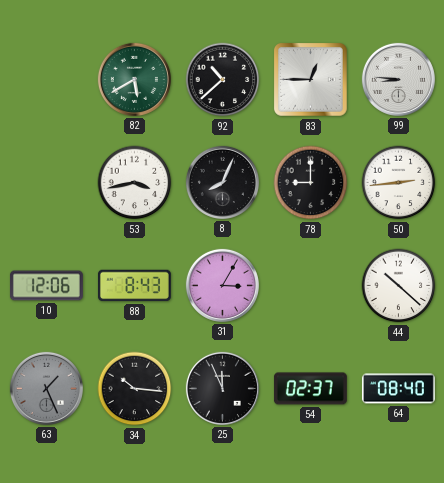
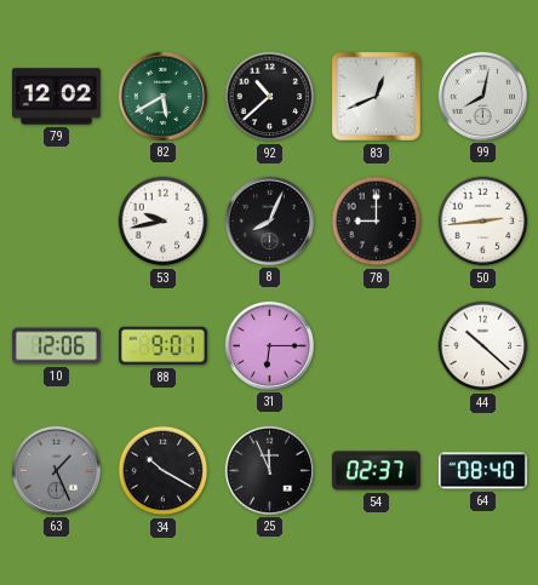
79: none -> 12:02
83: 12:45 -> 12:41
99: 8:46 -> 8:02
53: 3:43 -> 9:43
88: 8:43 -> 9:01
31: 3:05 -> 6:15
34: 10:16 -> 10:20
